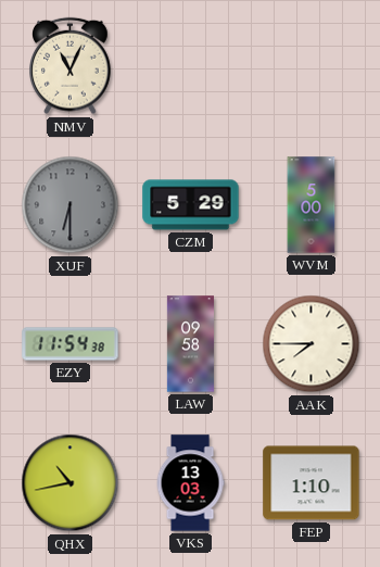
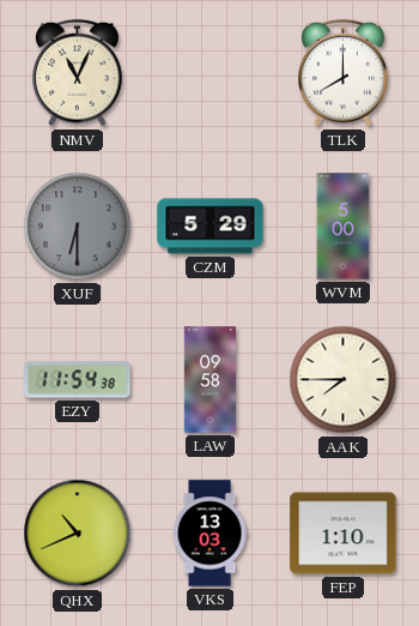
TLK: none -> 8:00
QHX: 10:43 -> 10:41
